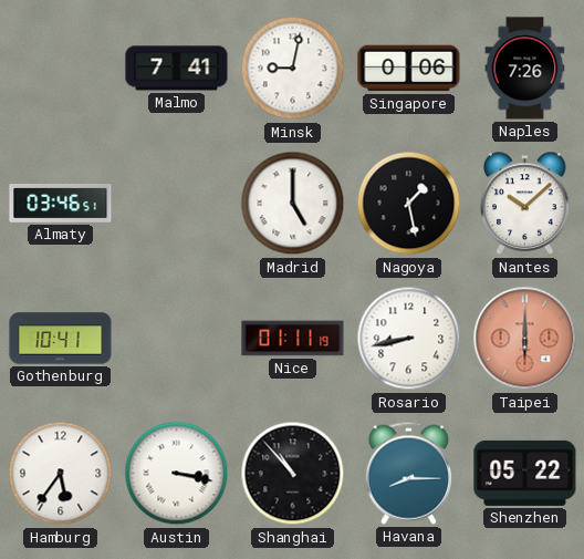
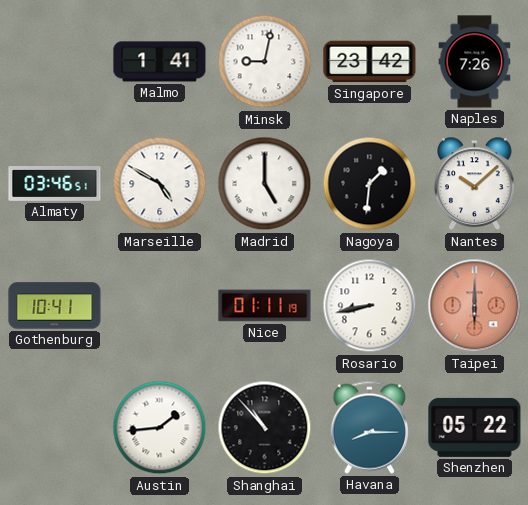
Malmo: 7:41 -> 1:41
Singapore: 0:06 -> 23:42
Marseille: none -> 4:50
Nagoya: 1:28 -> 1:31
Hamburg: 5:36 -> none
Austin: 3:17 -> 1:44
